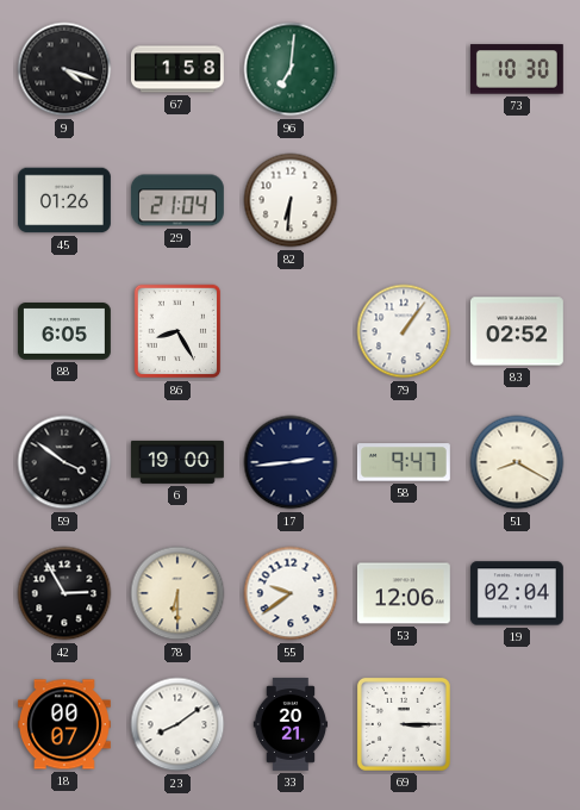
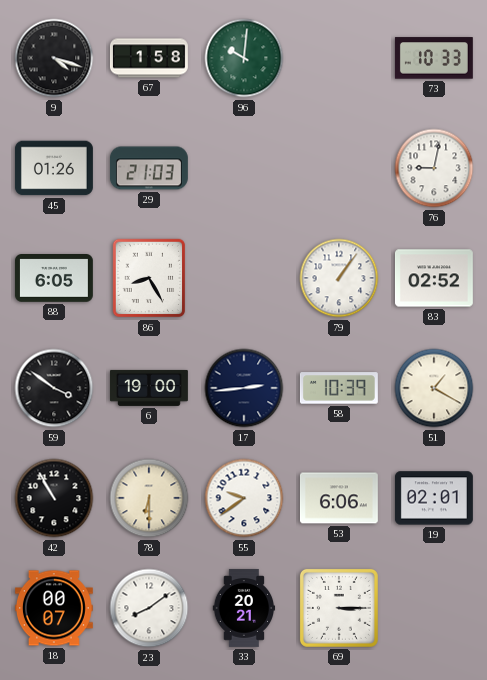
96: 7:01 -> 10:01
73: 10:30 -> 10:33
29: 21:04 -> 21:03
82: 6:31 -> none
76: none -> 9:02
58: 9:47 -> 10:39
51: 8:20 -> 1:20
42: 2:55 -> 10:55
53: 12:06 -> 6:06
19: 02:04 -> 02:01
